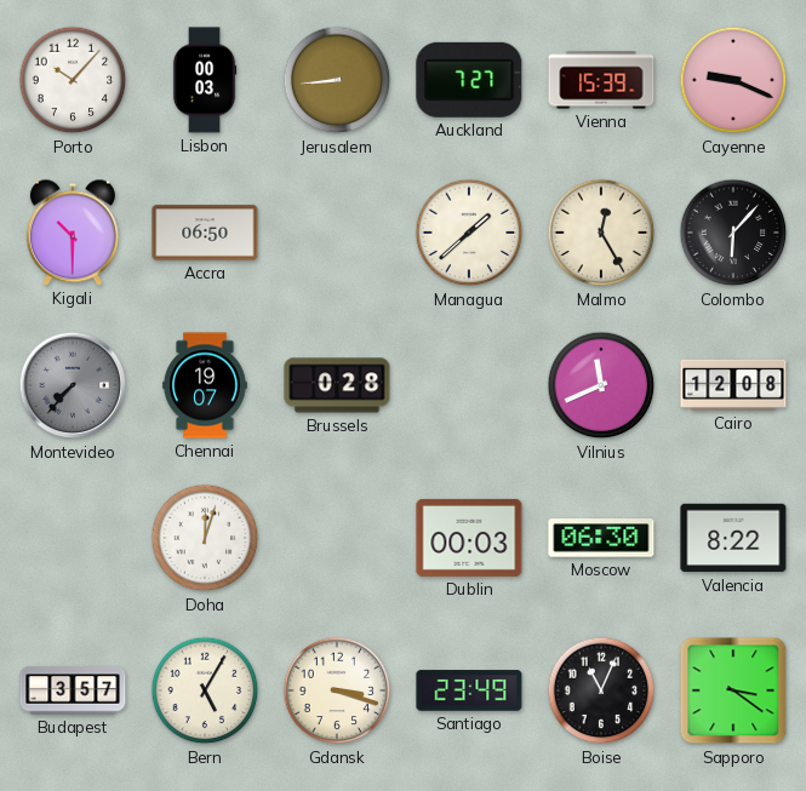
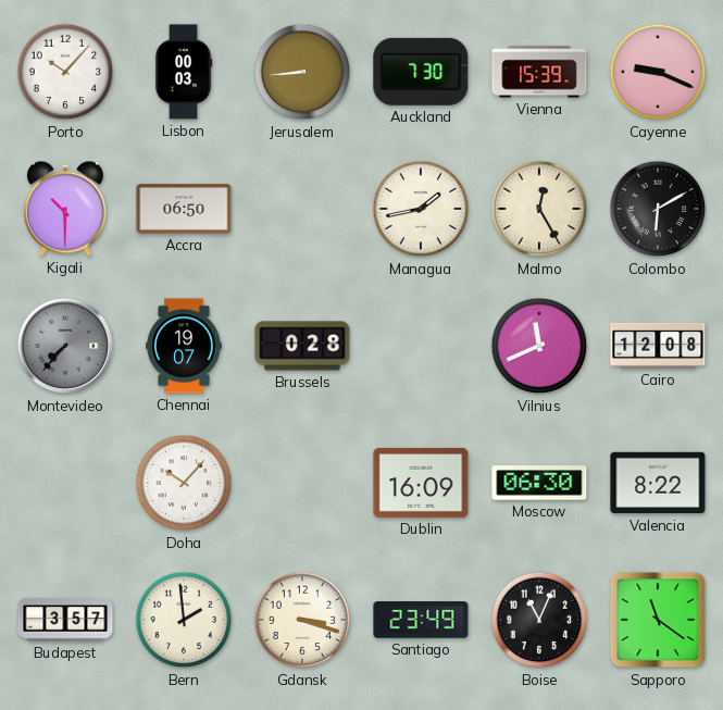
Auckland: 7:27 -> 7:30
Managua: 1:38 -> 1:43
Colombo: 6:07 -> 6:10
Doha: 12:03 -> 10:07
Dublin: 00:03 -> 16:09
Bern: 5:05 -> 1:59
Sapporo: 3:21 -> 11:21
